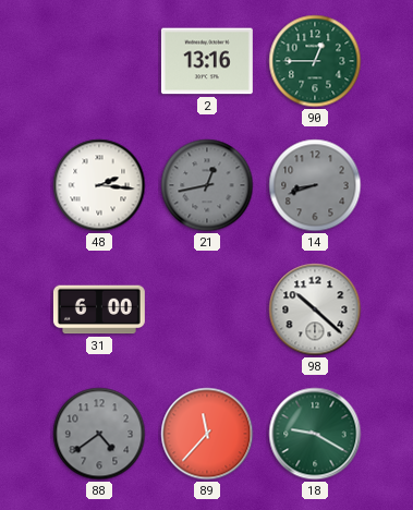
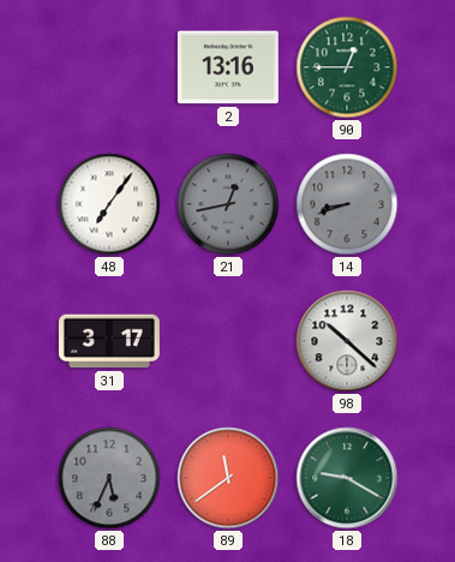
48: 2:16 -> 7:06
31: 6:00 -> 3:17
88: 4:39 -> 5:34
89: 11:37 -> 11:39
